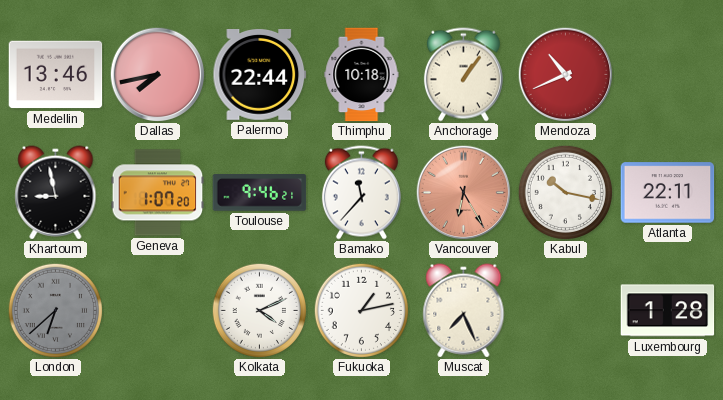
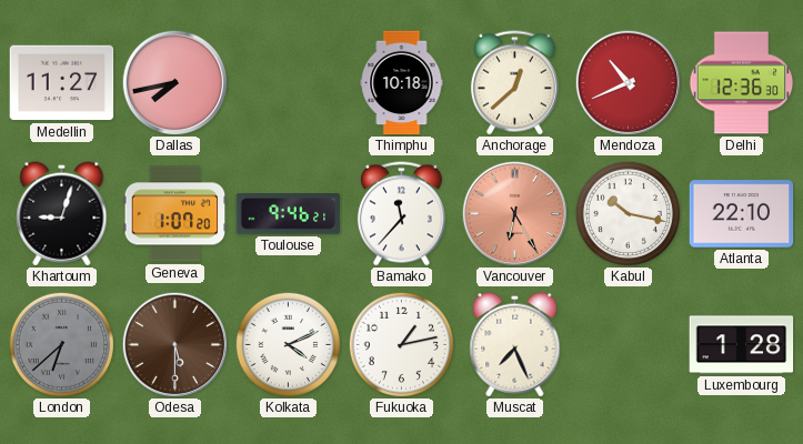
Medellin: 13:46 -> 11:27
Palermo: 22:44 -> none
Anchorage: 1:06 -> 12:38
Delhi: none -> 12:36
Khartoum: 8:58 -> 9:03
Atlanta: 22:11 -> 22:10
Odesa: none -> 5:30
